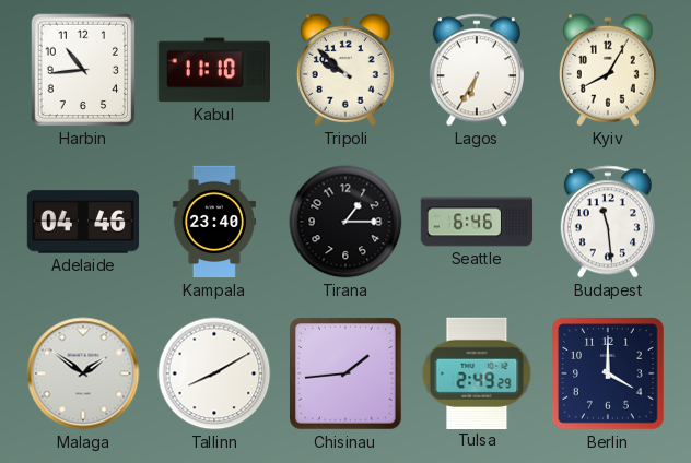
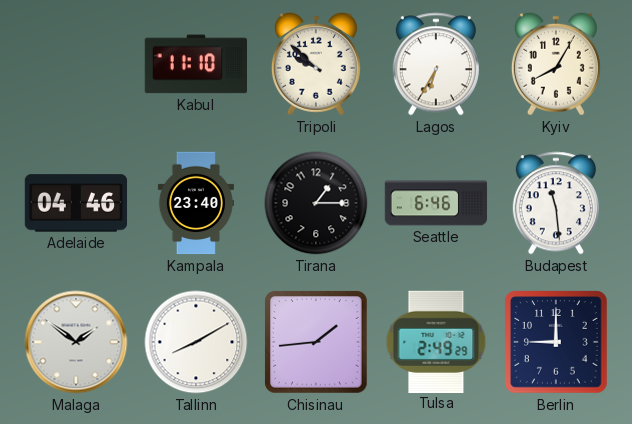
Harbin: 10:44 -> none
Berlin: 4:00 -> 9:00
